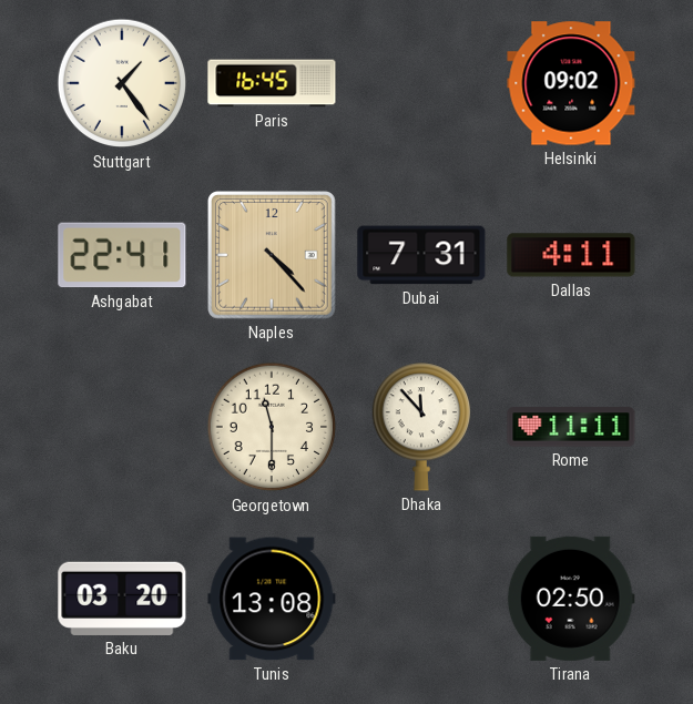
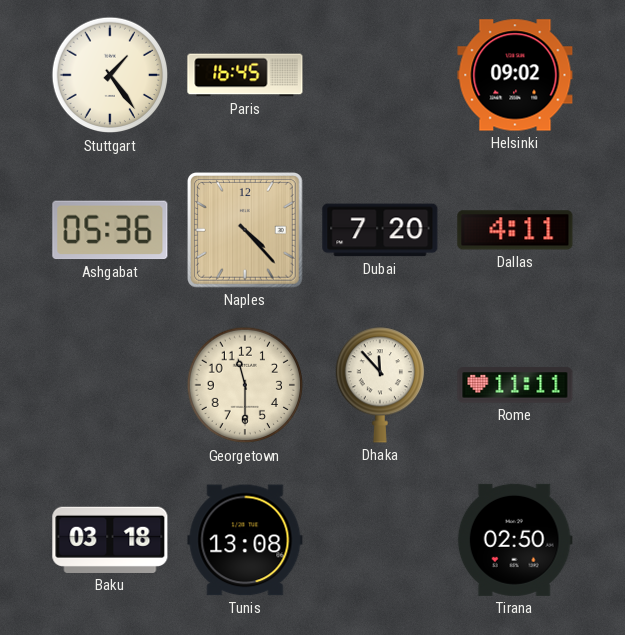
Ashgabat: 22:41 -> 05:36
Dubai: 7:31 -> 7:20
Baku: 03:20 -> 03:18
